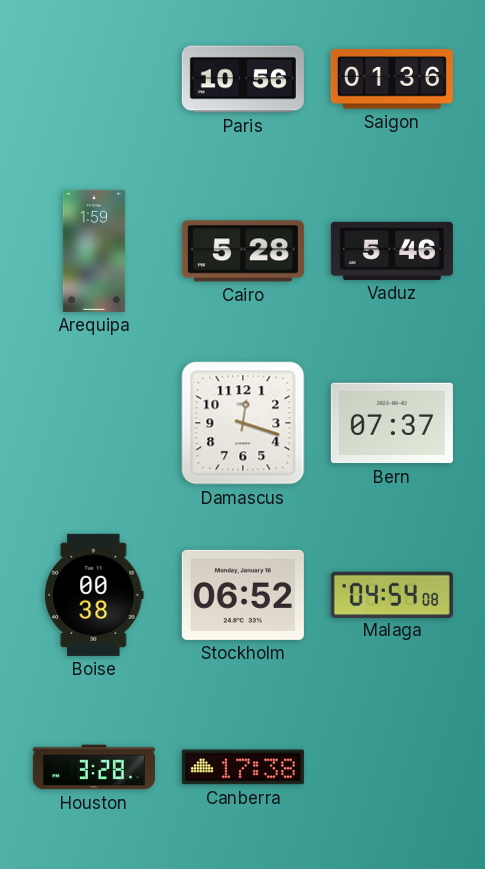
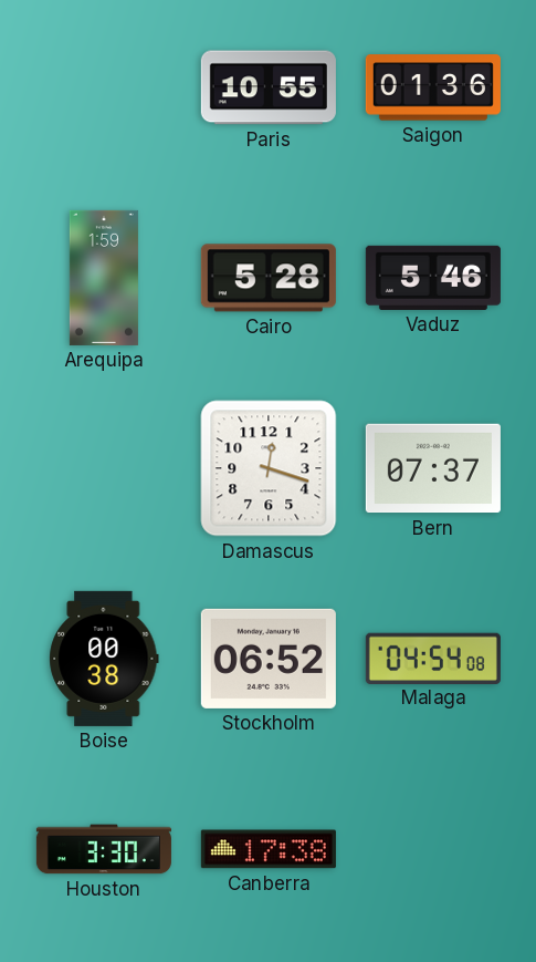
Paris: 10:56 -> 10:55
Houston: 3:28 -> 3:30
